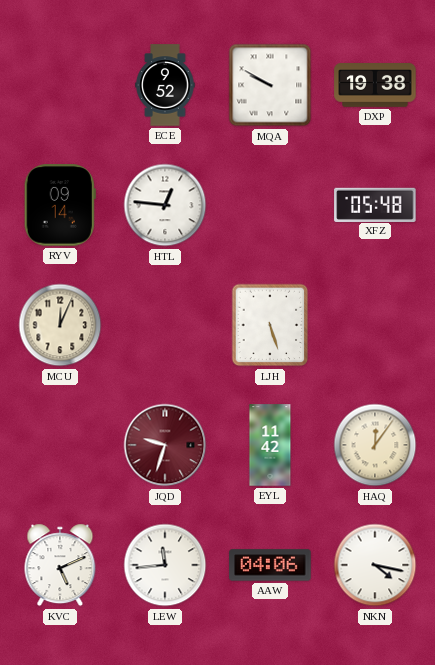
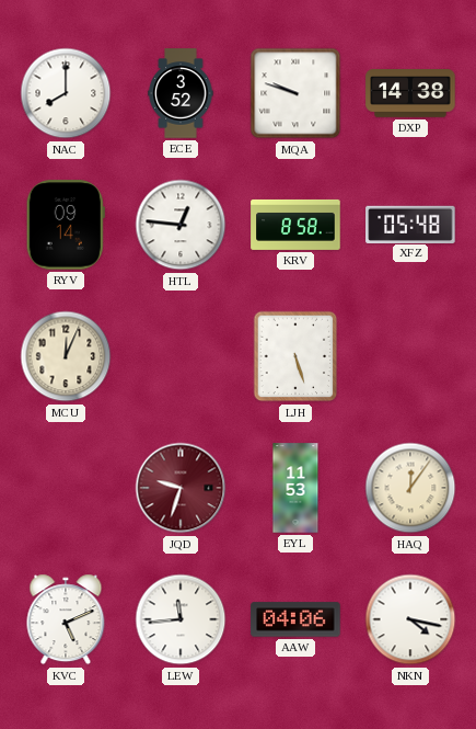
NAC: none -> 8:00
ECE: 9:52 -> 3:52
MQA: 9:50 -> 9:48
DXP: 19:38 -> 14:38
KRV: none -> 8:58
EYL: 11:42 -> 11:53
